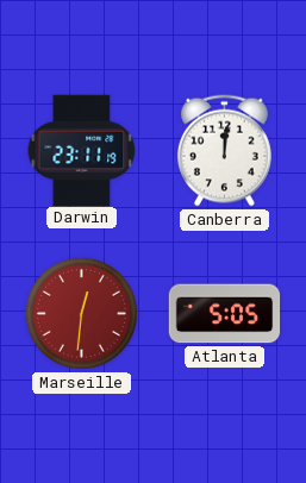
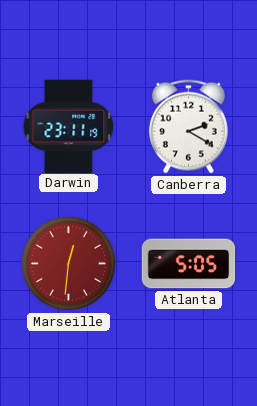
Canberra: 12:01 -> 2:20
